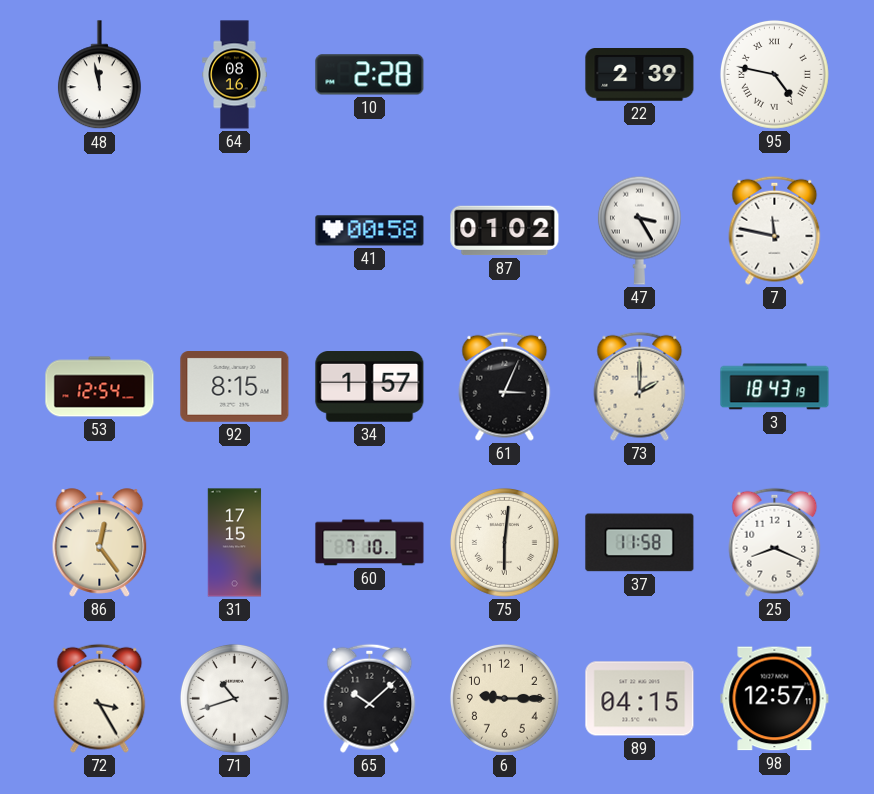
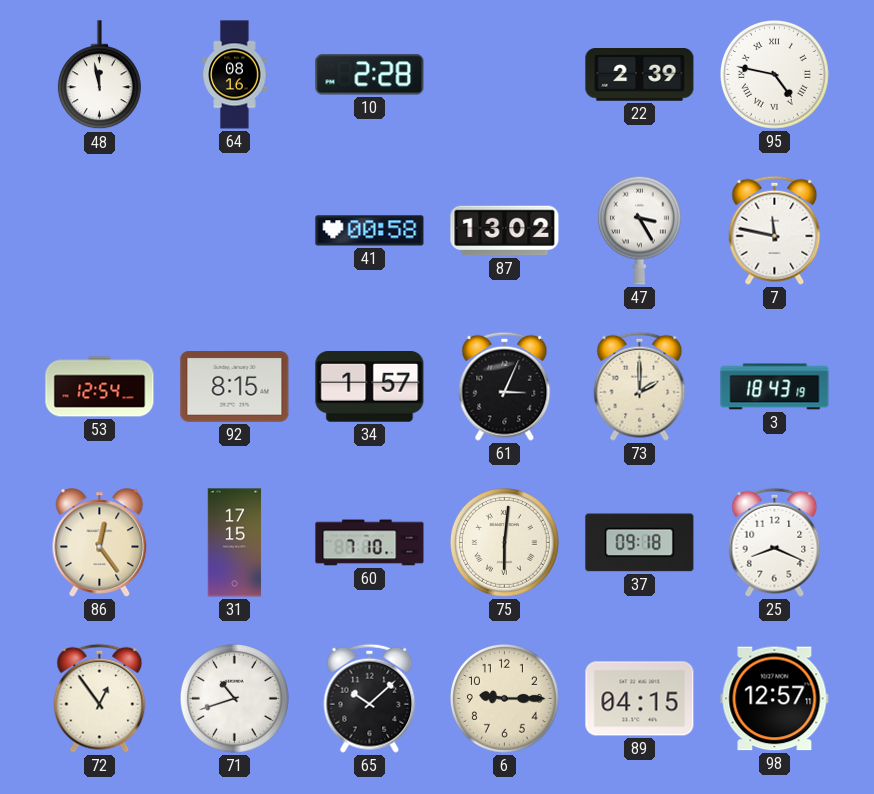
87: 01:02 -> 13:02
37: 11:58 -> 09:18
72: 3:25 -> 12:54
